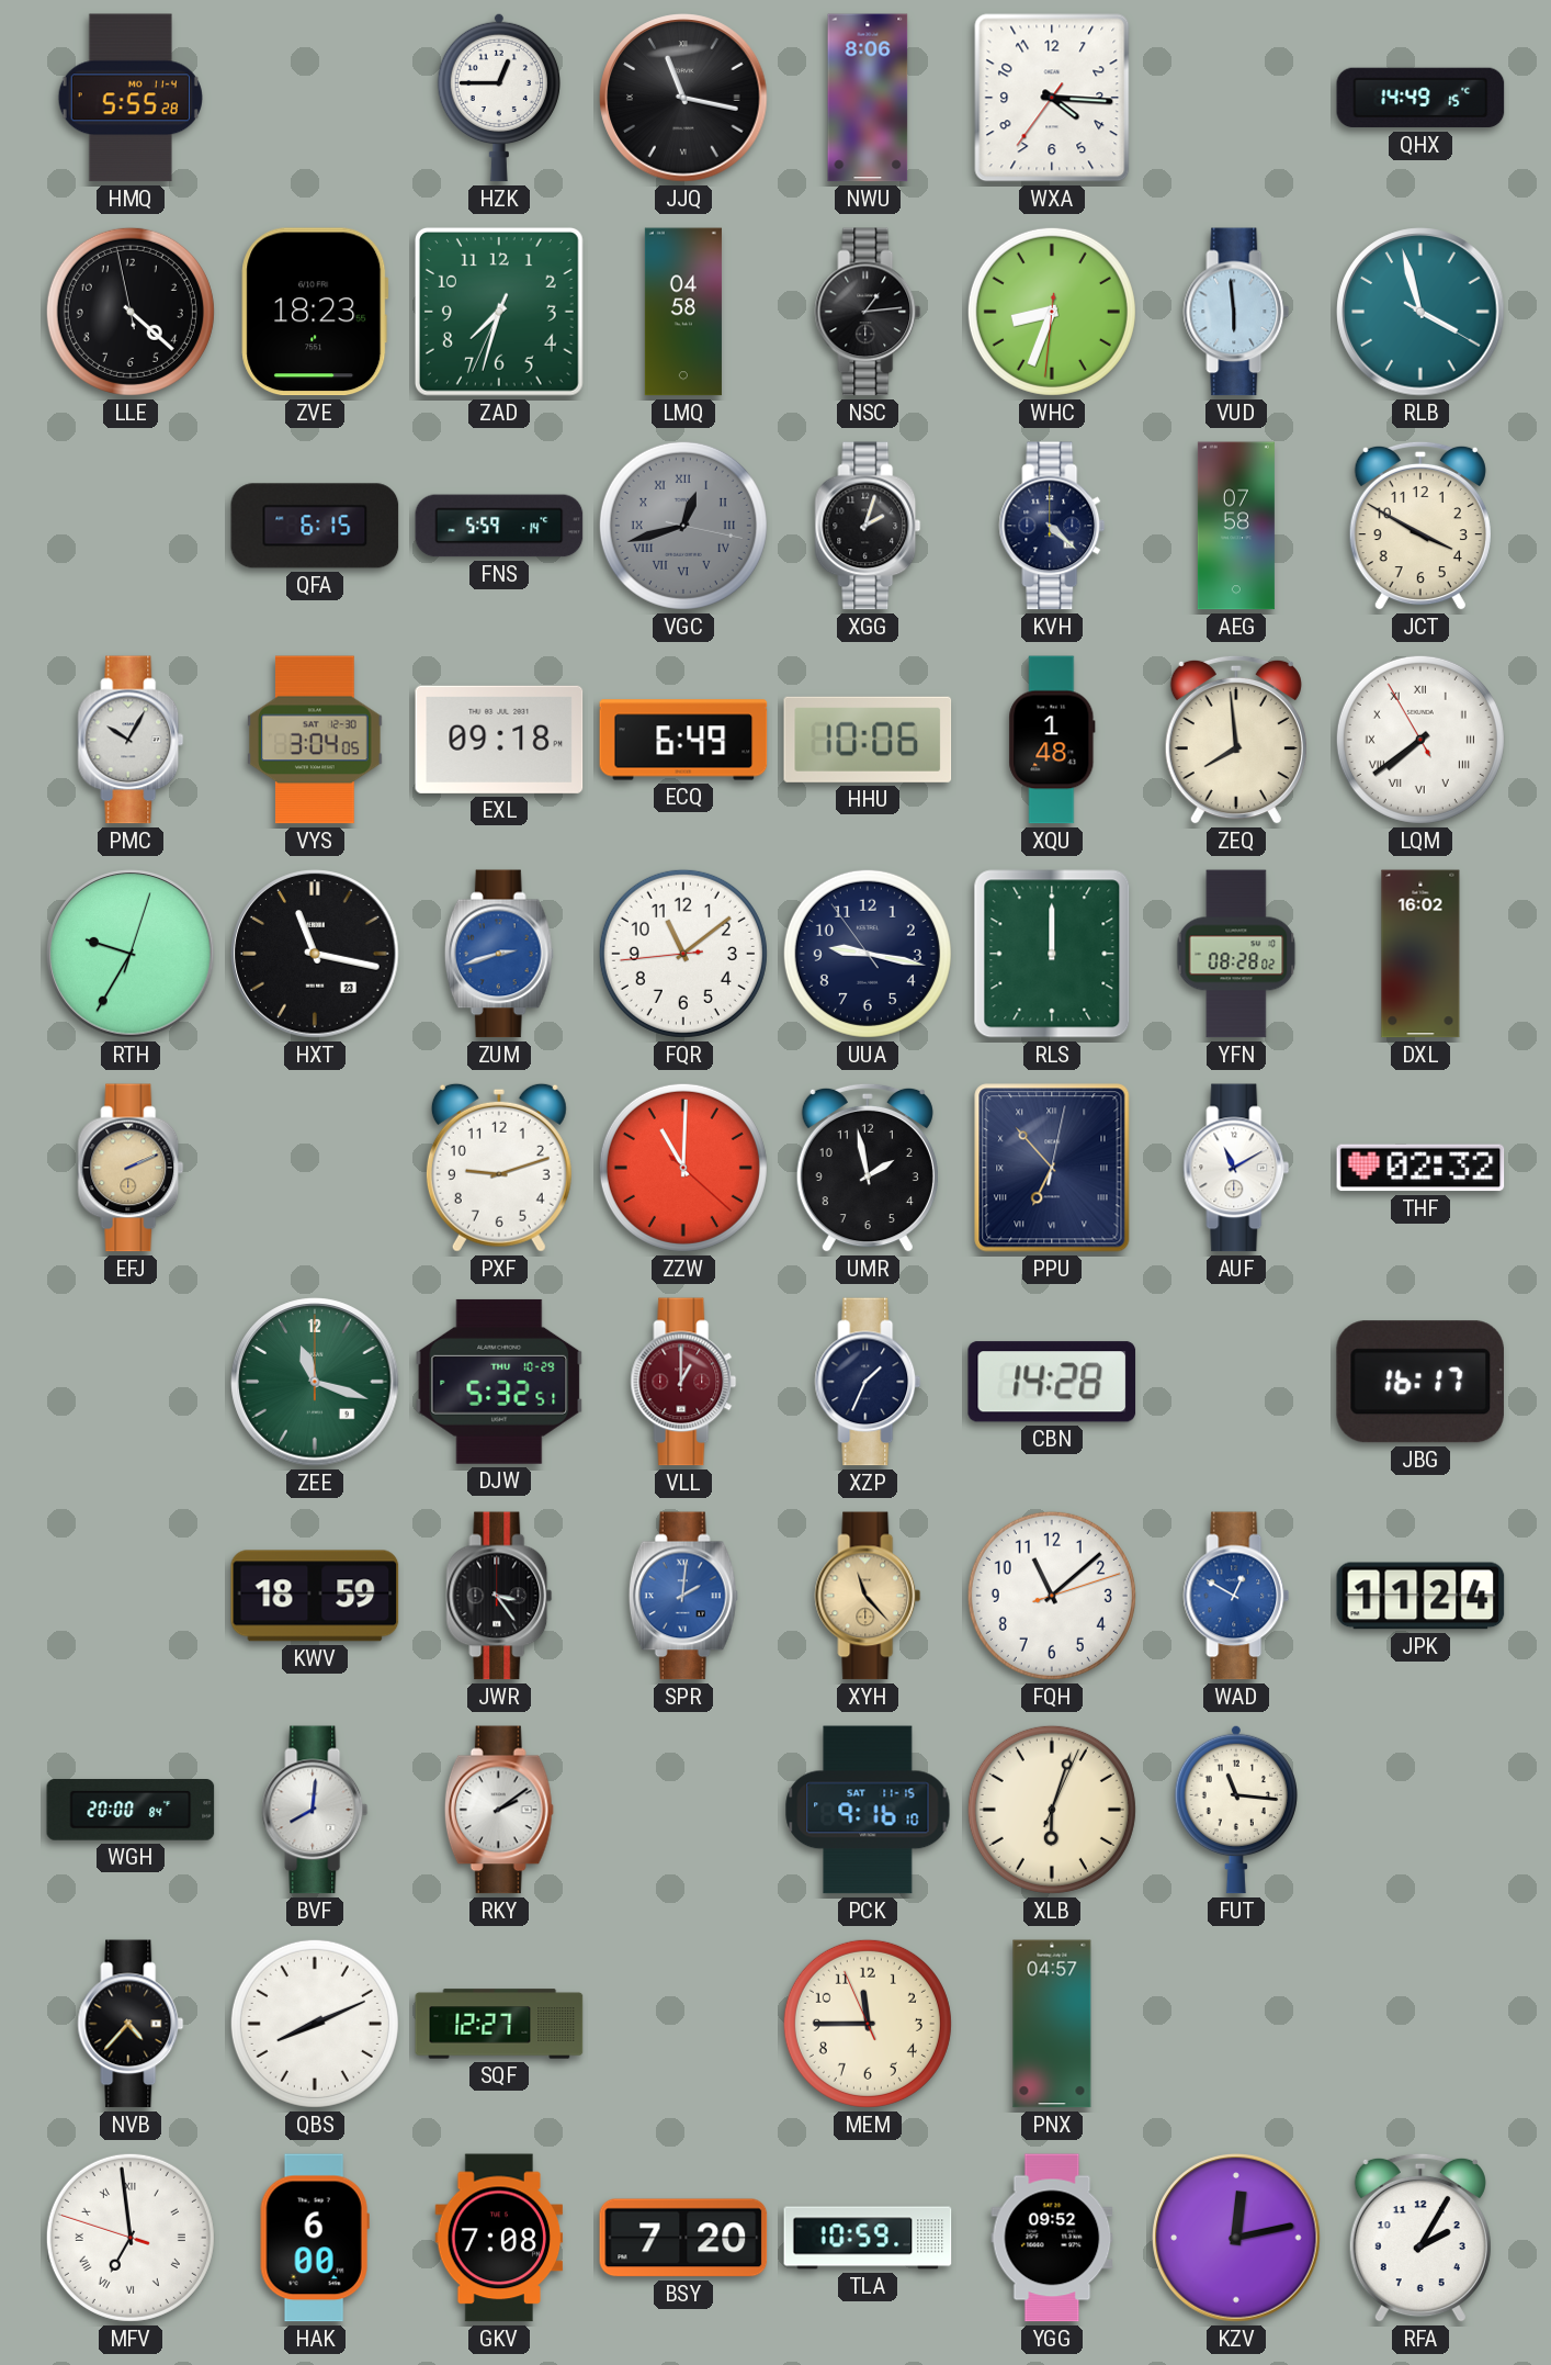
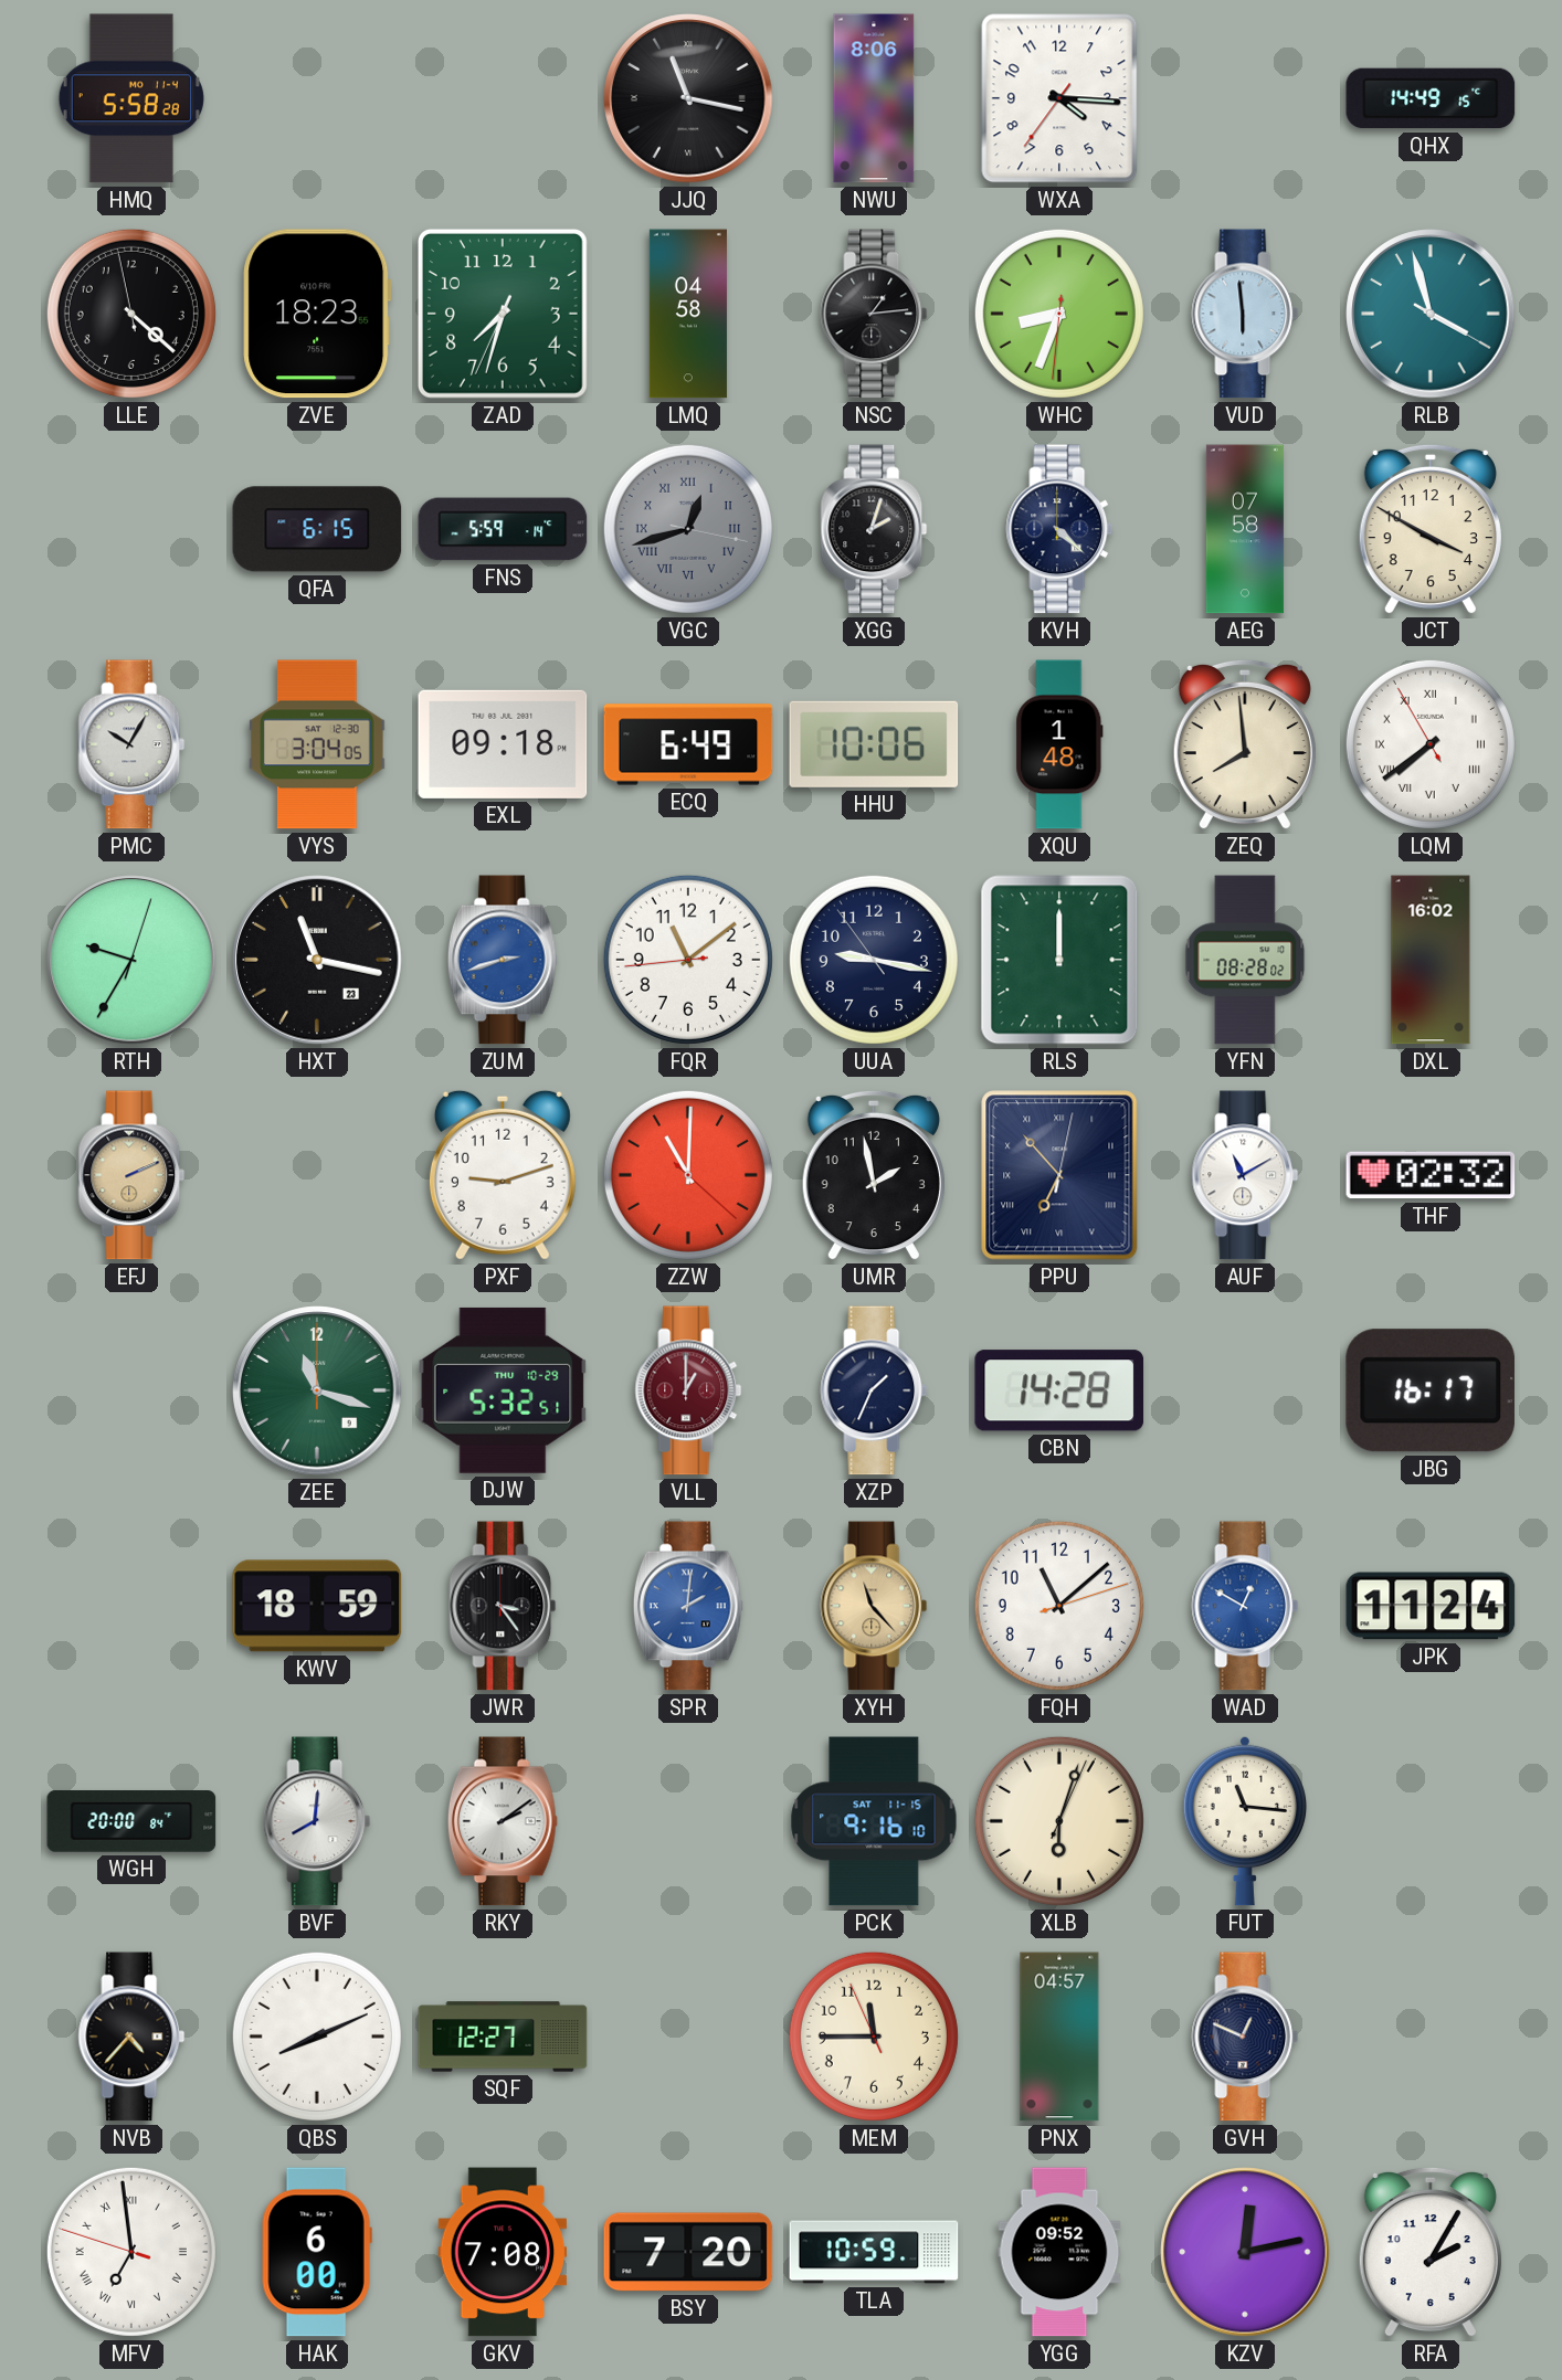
HMQ: 5:55 -> 5:58
HZK: 12:45 -> none
GVH: none -> 12:49
